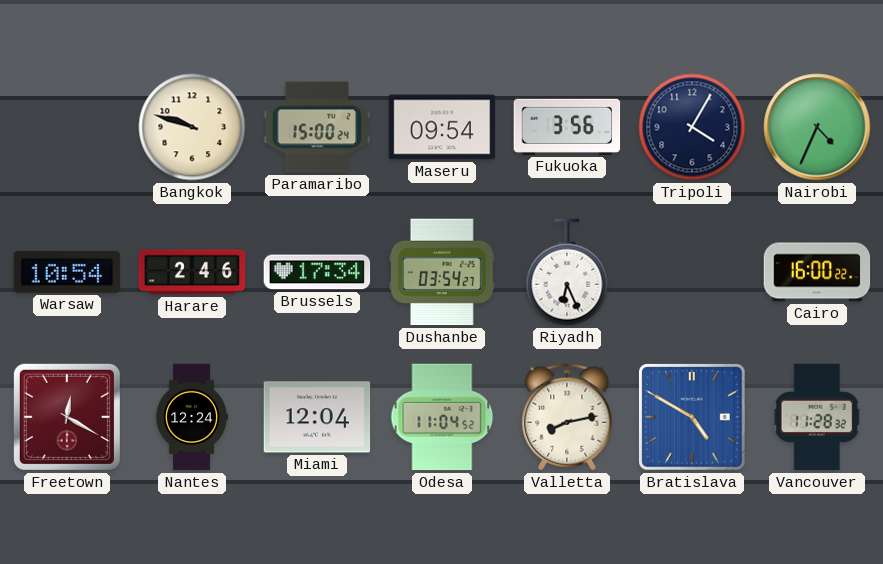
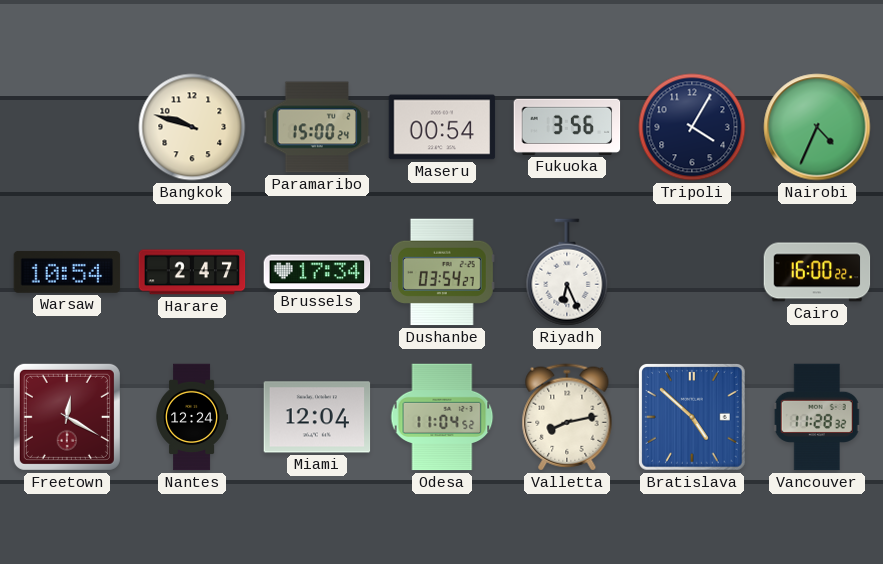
Maseru: 09:54 -> 00:54
Harare: 2:46 -> 2:47
Bratislava: 4:50 -> 4:52
